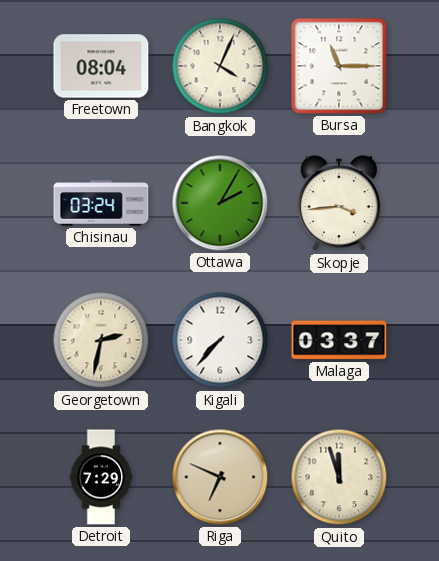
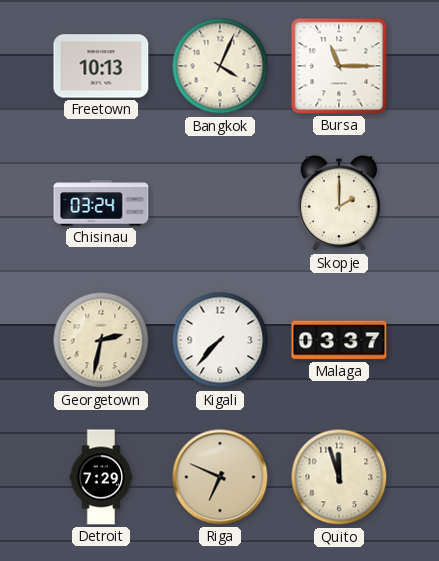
Freetown: 08:04 -> 10:13
Ottawa: 2:05 -> none
Skopje: 3:44 -> 2:00
